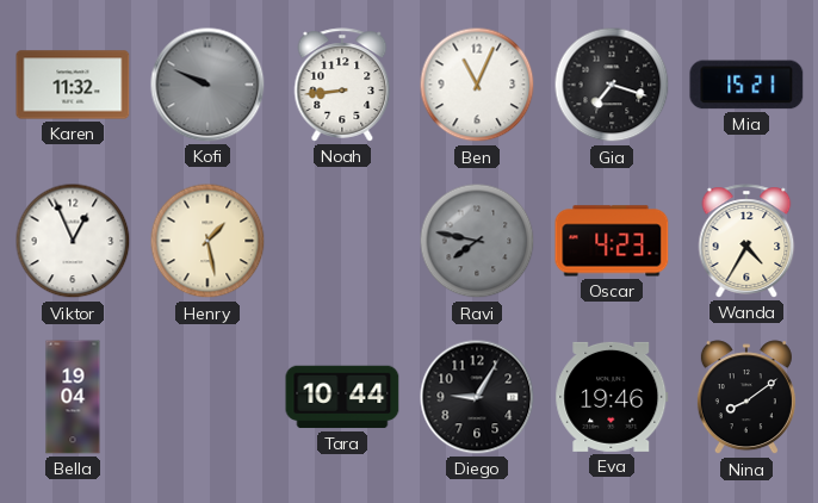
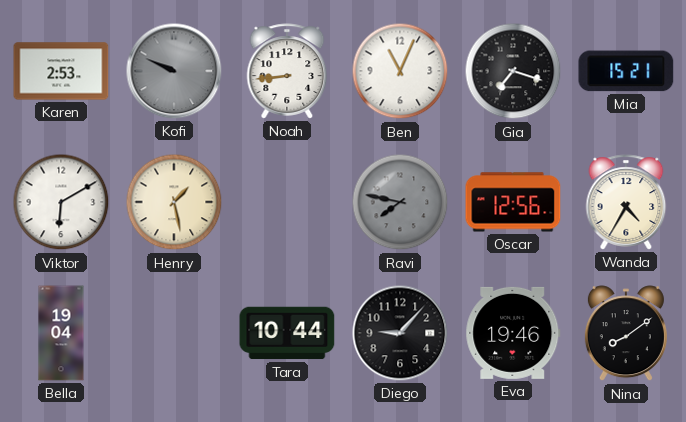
Karen: 11:32 -> 2:53
Viktor: 12:56 -> 6:10
Oscar: 4:23 -> 12:56
Diego: 9:05 -> 9:07
